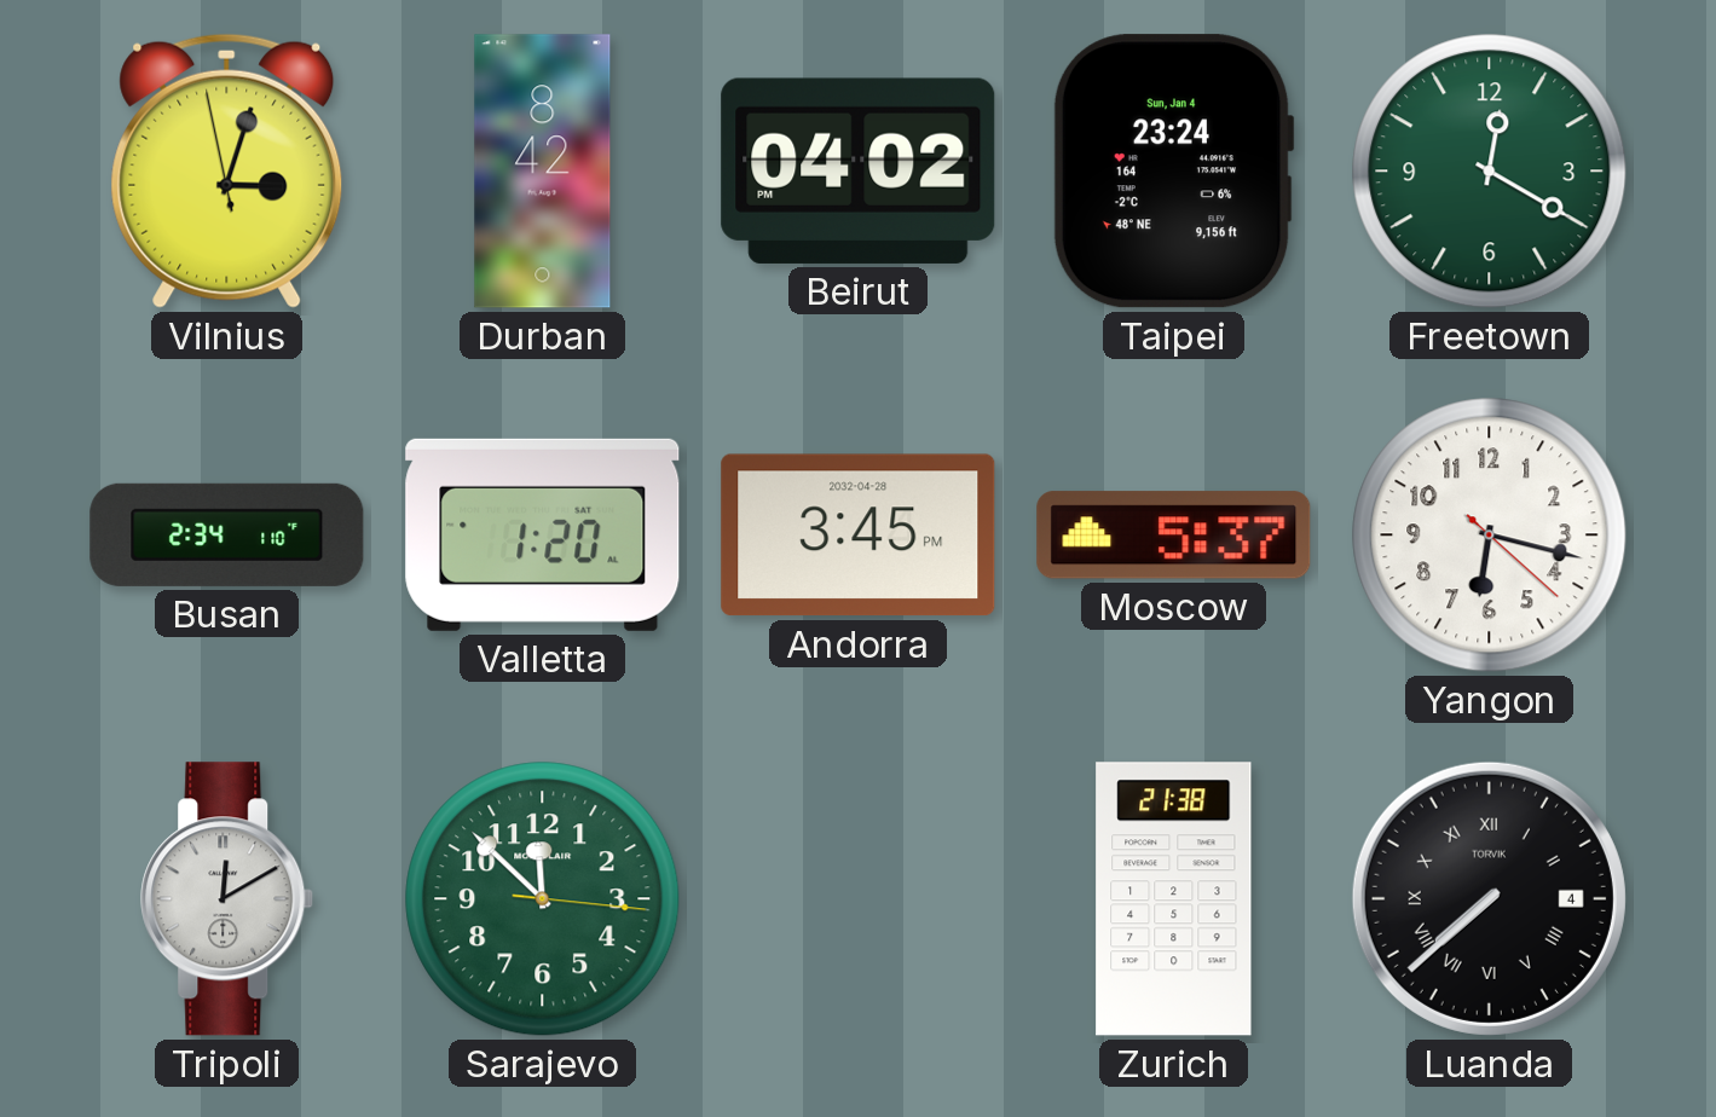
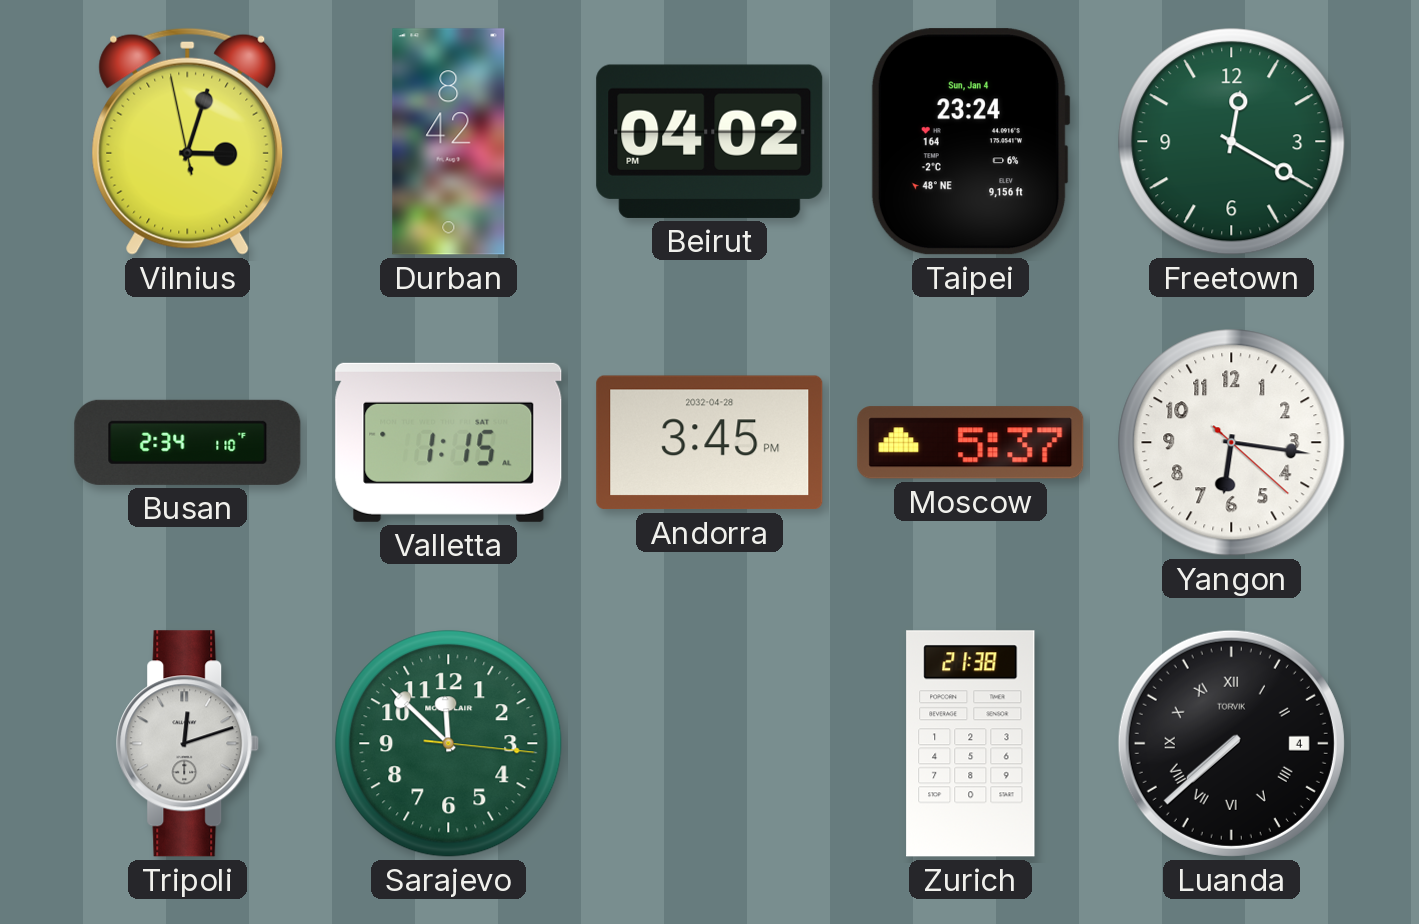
Valletta: 1:20 -> 1:15
Yangon: 6:17 -> 6:16
Tripoli: 12:10 -> 12:12
